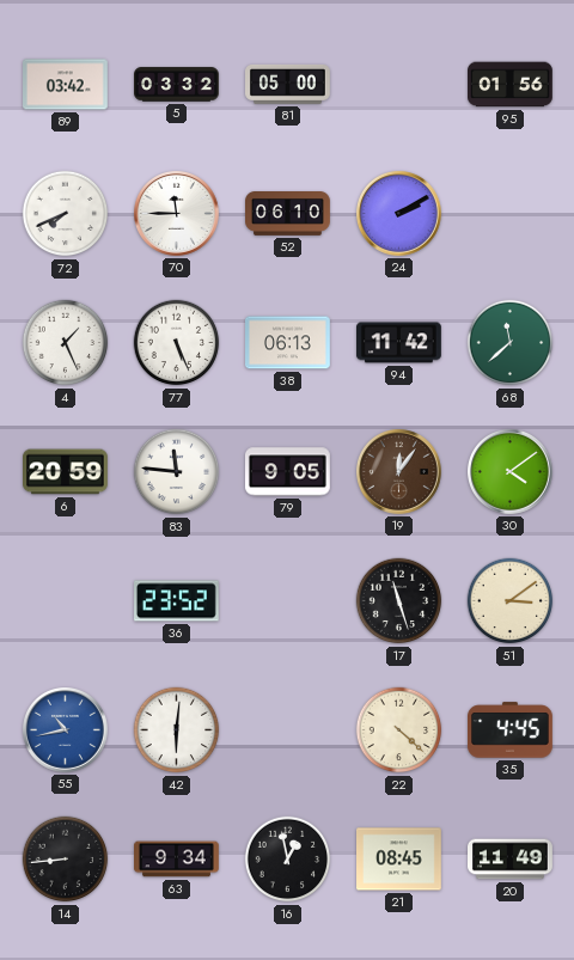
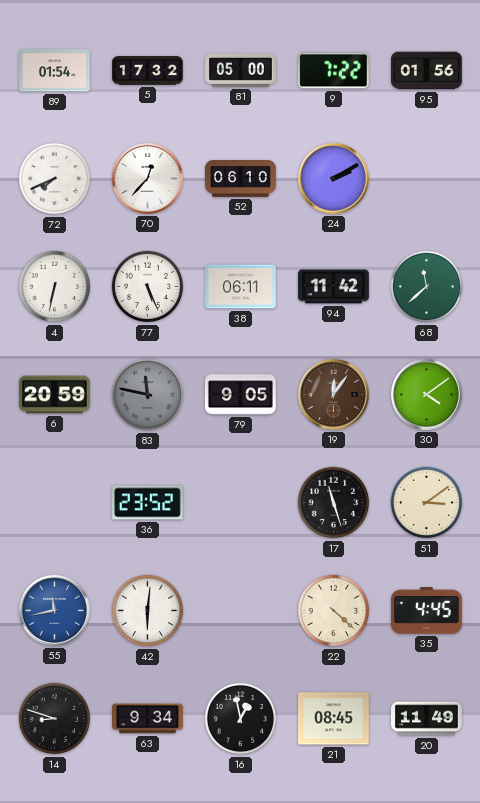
89: 03:42 -> 01:54
5: 03:32 -> 17:32
9: none -> 7:22
70: 11:45 -> 12:37
4: 1:26 -> 6:32
38: 06:13 -> 06:11
83: 11:46 -> 11:47
83 dial: white -> grey
55: 10:43 -> 11:43
14: 8:44 -> 8:48
